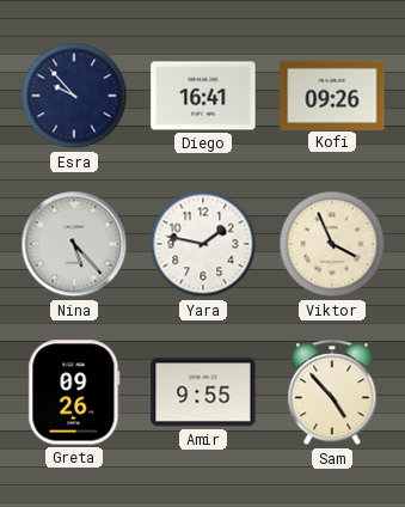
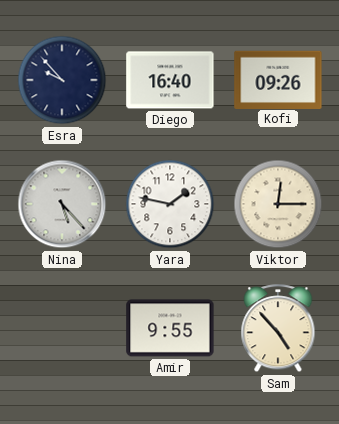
Diego: 16:41 -> 16:40
Viktor: 3:56 -> 12:15
Greta: 09:26 -> none
